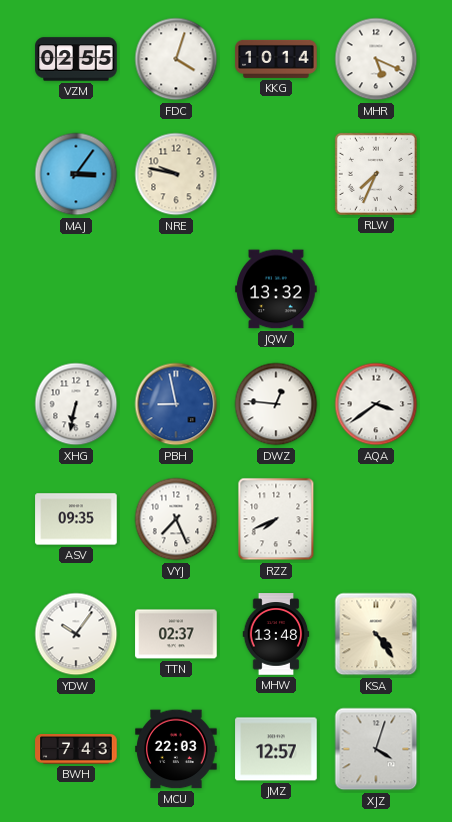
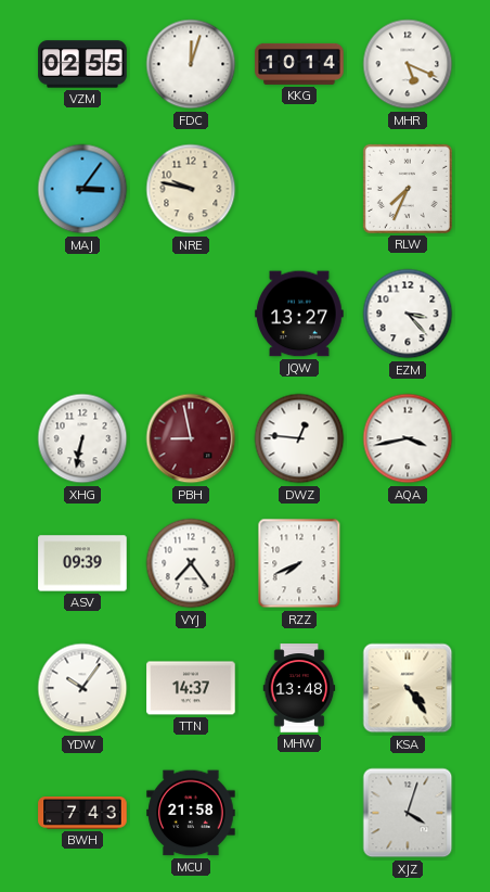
FDC: 4:03 -> 12:03
JQW: 13:32 -> 13:27
EZM: none -> 3:23
PBH dial: blue -> burgundy
AQA: 3:39 -> 3:43
ASV: 09:35 -> 09:39
VYJ: 7:26 -> 7:24
TTN: 02:37 -> 14:37
MCU: 22:03 -> 21:58
JMZ: 12:57 -> none
